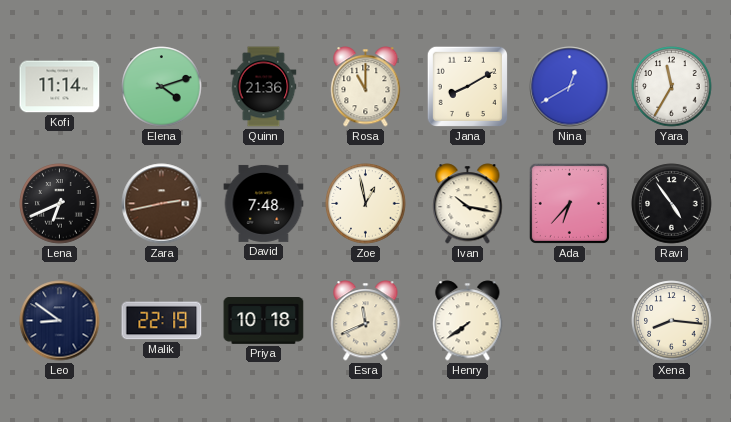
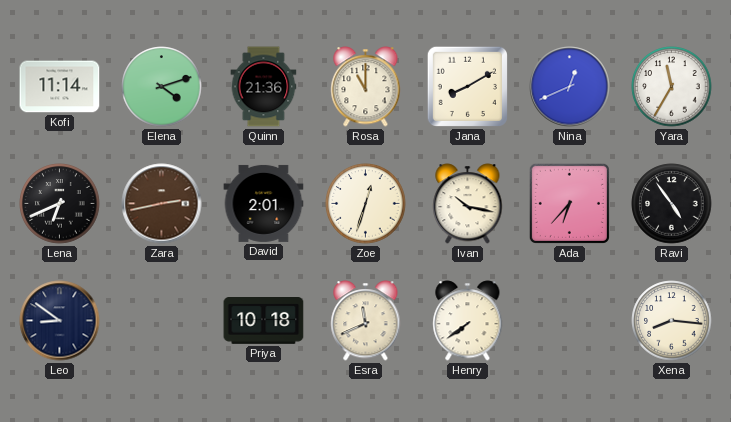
Nina: 12:40 -> 12:41
David: 7:48 -> 2:01
Zoe: 12:58 -> 12:33
Malik: 22:19 -> none
